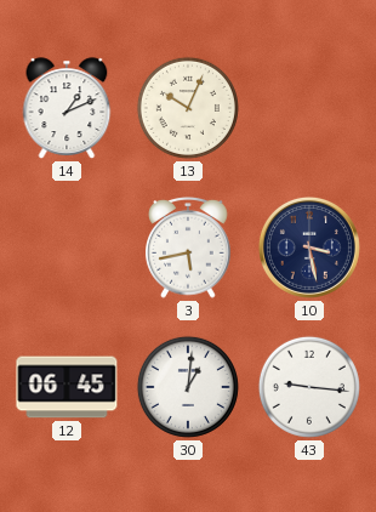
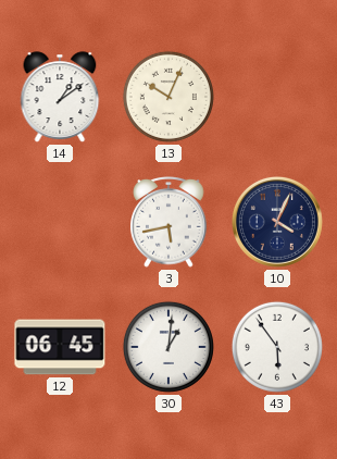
14: 1:11 -> 1:09
10: 3:28 -> 4:04
43: 9:16 -> 5:54
